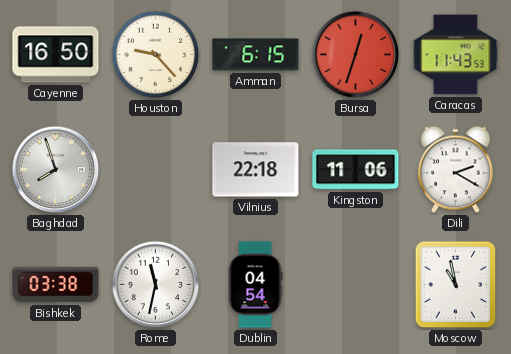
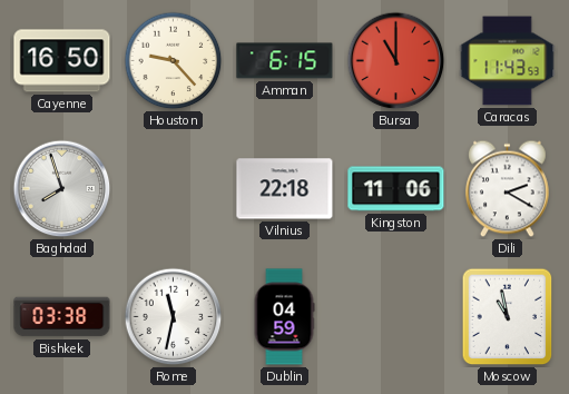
Bursa: 12:33 -> 11:00
Dublin: 04:54 -> 04:59
